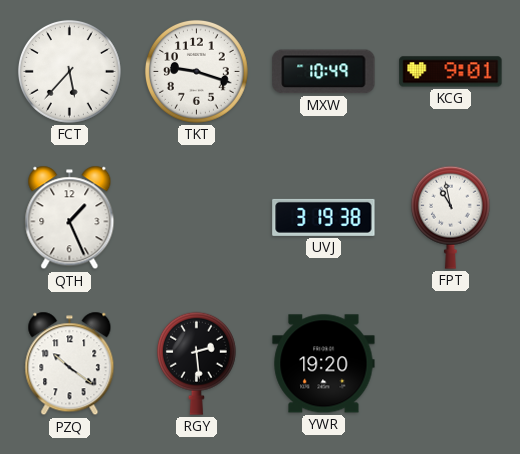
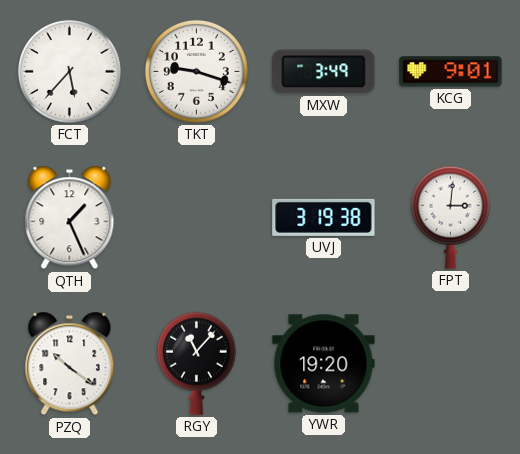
MXW: 10:49 -> 3:49
FPT: 10:58 -> 3:01
RGY: 2:29 -> 11:07
